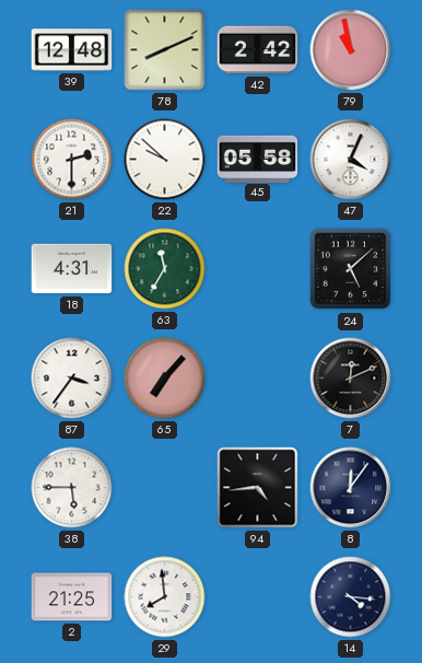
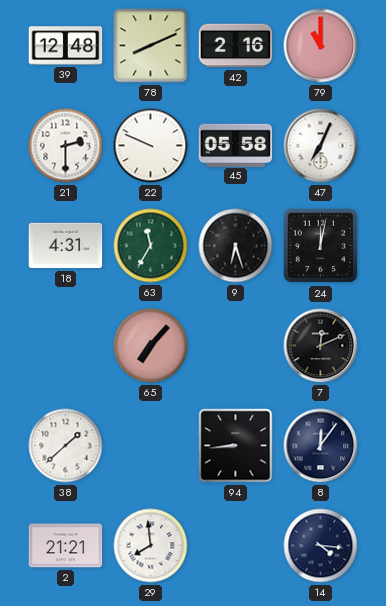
42: 2:42 -> 2:16
79: 10:58 -> 11:00
22: 9:52 -> 9:49
47: 4:04 -> 7:04
9: none -> 6:27
24: 5:08 -> 12:02
87: 3:36 -> none
38: 5:45 -> 1:38
94: 4:44 -> 8:44
2: 21:25 -> 21:21
